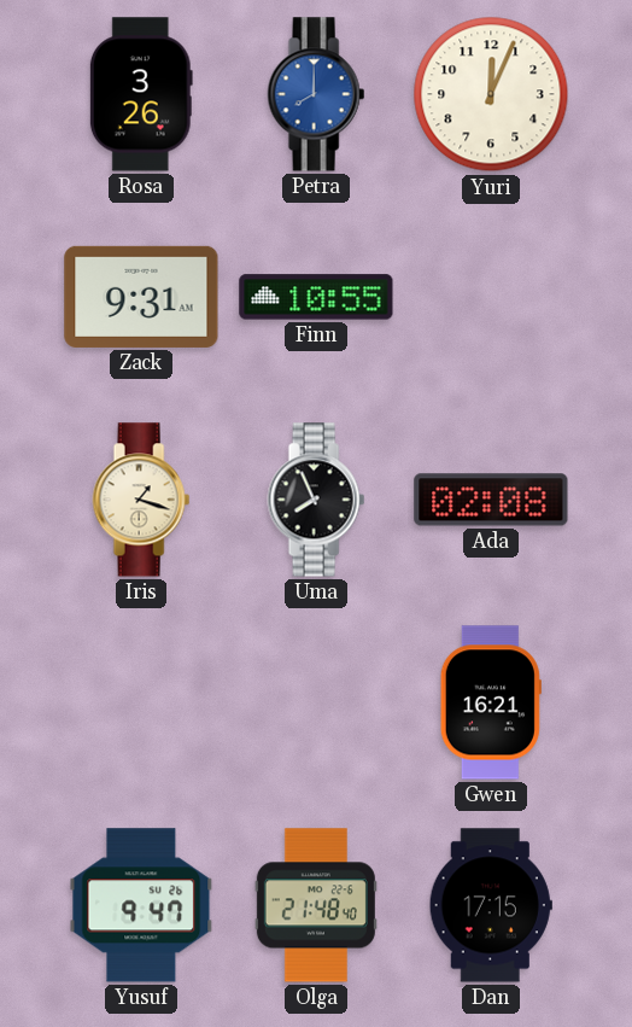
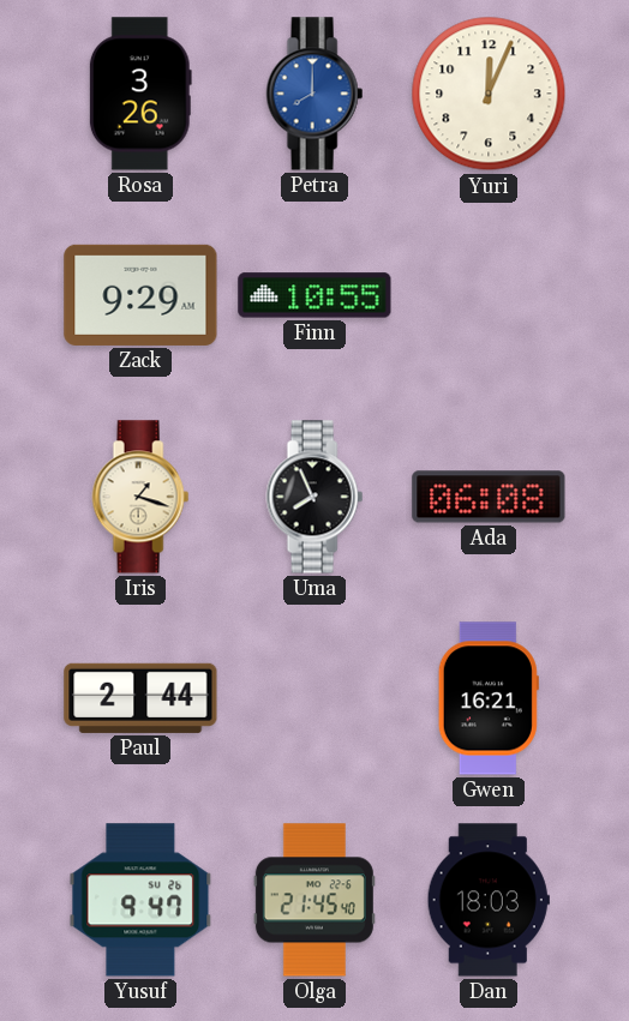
Zack: 9:31 -> 9:29
Ada: 02:08 -> 06:08
Paul: none -> 2:44
Olga: 21:48 -> 21:45
Dan: 17:15 -> 18:03
